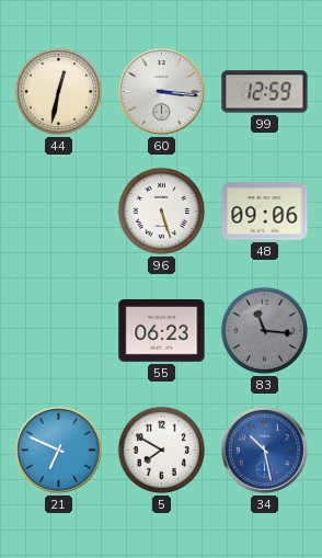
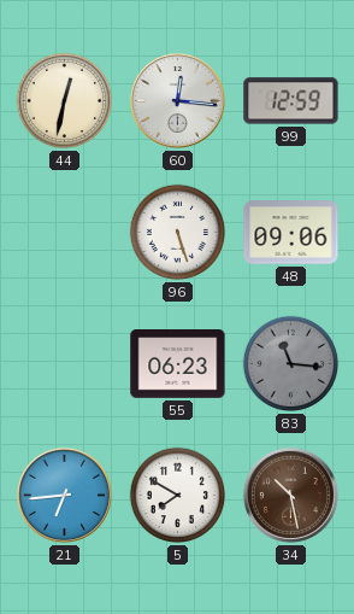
60: 3:16 -> 12:16
21: 6:49 -> 6:44
34 dial: blue -> brown
